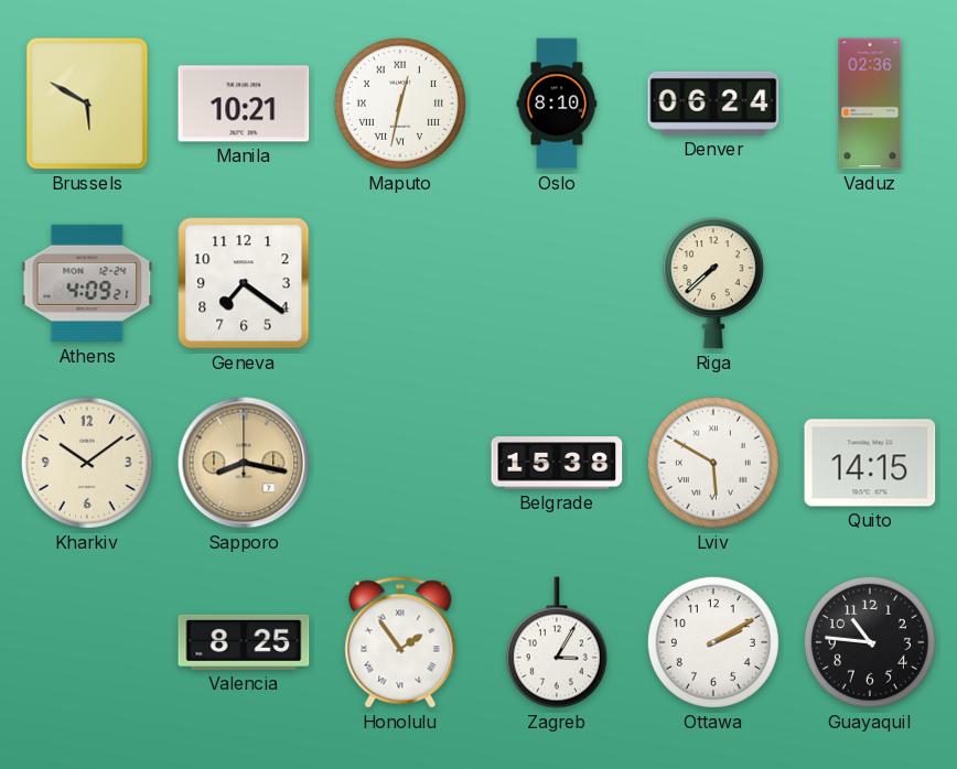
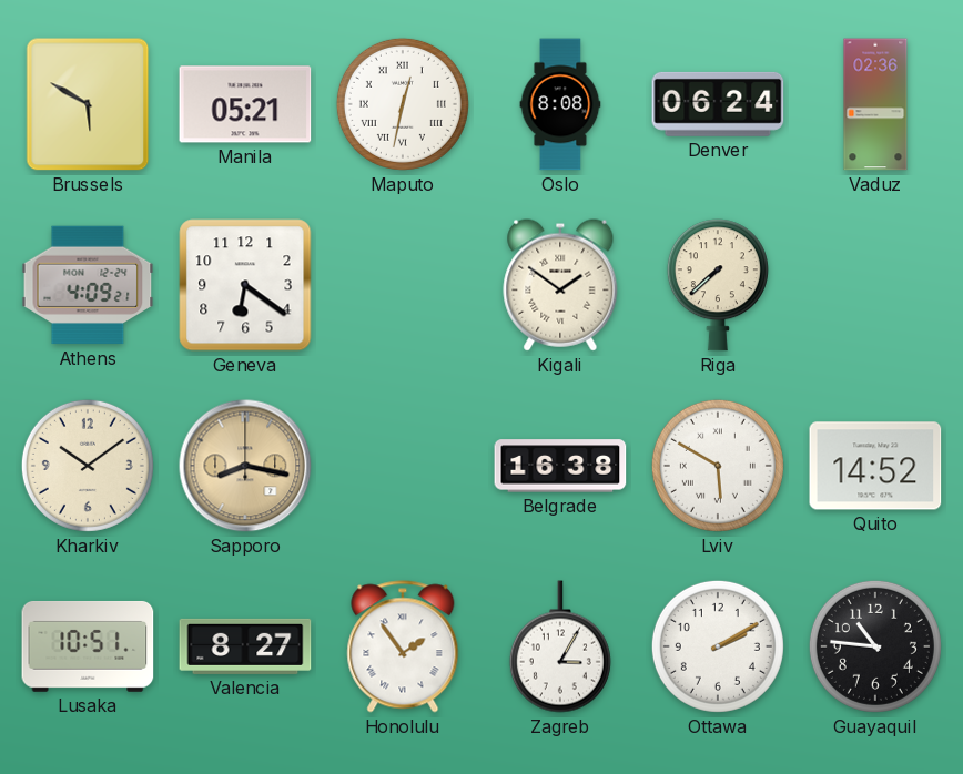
Manila: 10:21 -> 05:21
Oslo: 8:10 -> 8:08
Geneva: 7:21 -> 6:21
Kigali: none -> 1:51
Belgrade: 15:38 -> 16:38
Quito: 14:15 -> 14:52
Lusaka: none -> 10:51
Valencia: 8:25 -> 8:27
